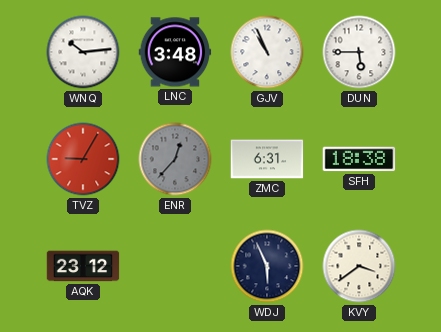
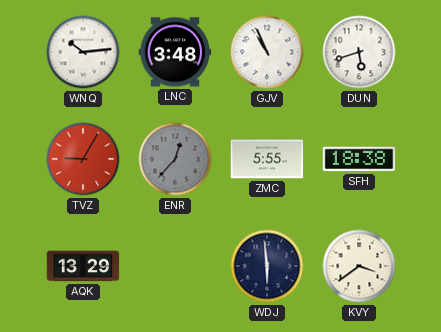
DUN: 5:45 -> 5:42
ZMC: 6:31 -> 5:55
AQK: 23:12 -> 13:29
WDJ: 5:56 -> 5:59
